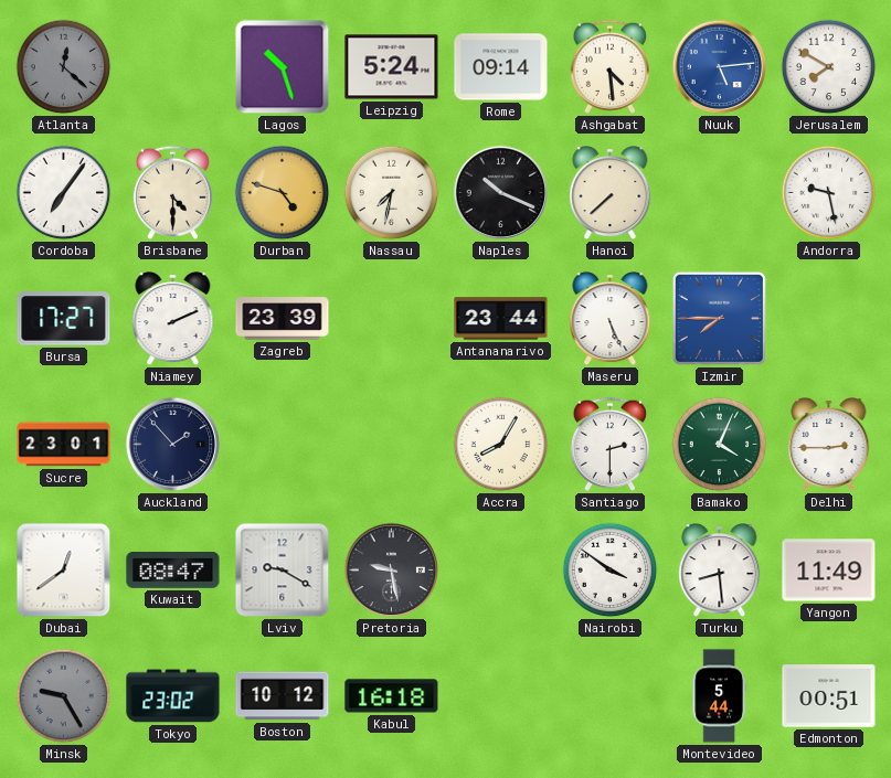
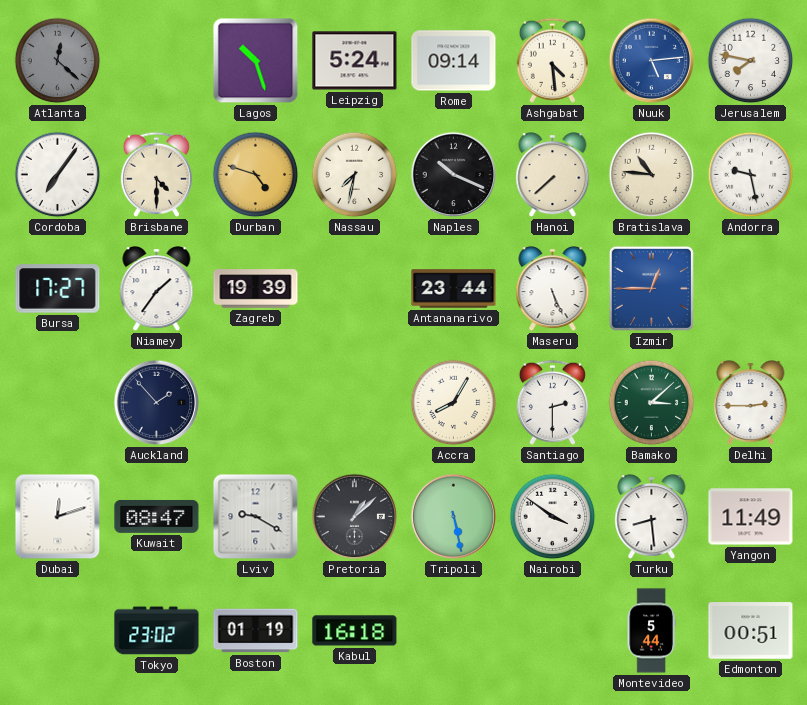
Jerusalem: 7:50 -> 7:47
Bratislava: none -> 10:46
Niamey: 2:11 -> 1:36
Zagreb: 23:39 -> 19:39
Izmir: 7:45 -> 12:45
Sucre: 23:01 -> none
Bamako: 4:04 -> 3:08
Dubai: 12:39 -> 12:12
Pretoria: 9:28 -> 1:08
Tripoli: none -> 5:28
Minsk: 9:25 -> none
Boston: 10:12 -> 01:19
